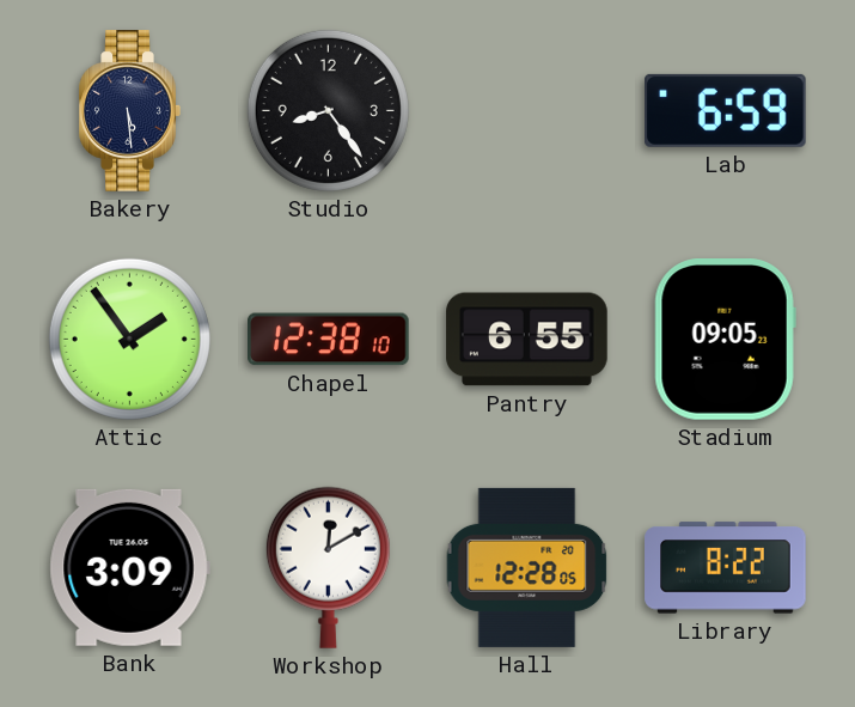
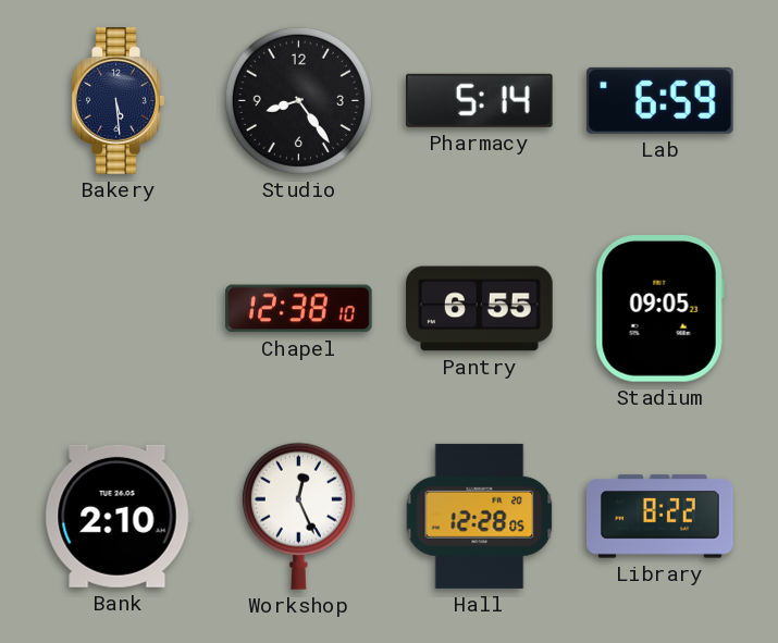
Pharmacy: none -> 5:14
Attic: 1:54 -> none
Bank: 3:09 -> 2:10
Workshop: 12:10 -> 12:26
